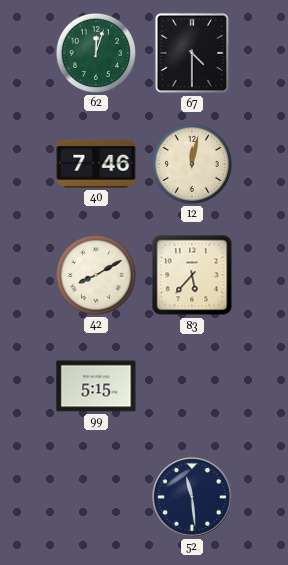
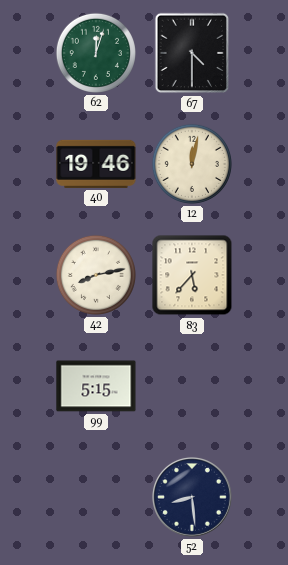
40: 7:46 -> 19:46
42: 8:10 -> 8:13
52: 11:29 -> 8:29
